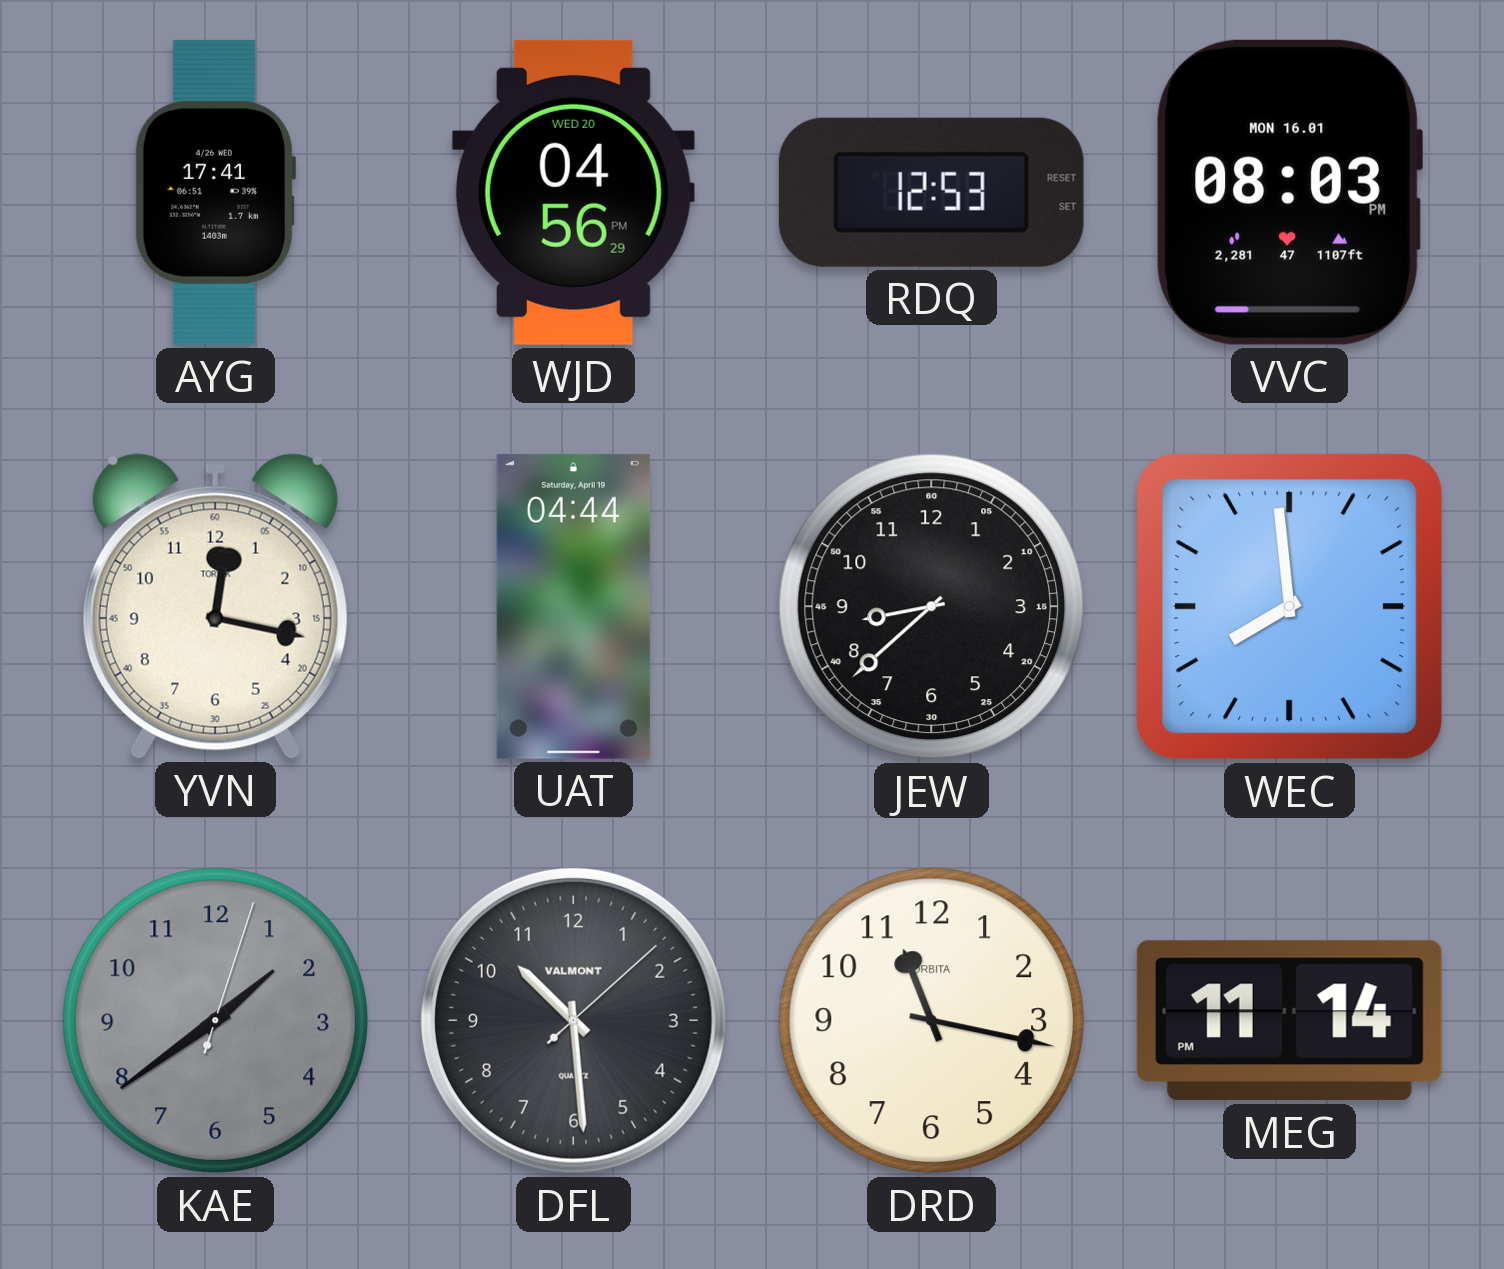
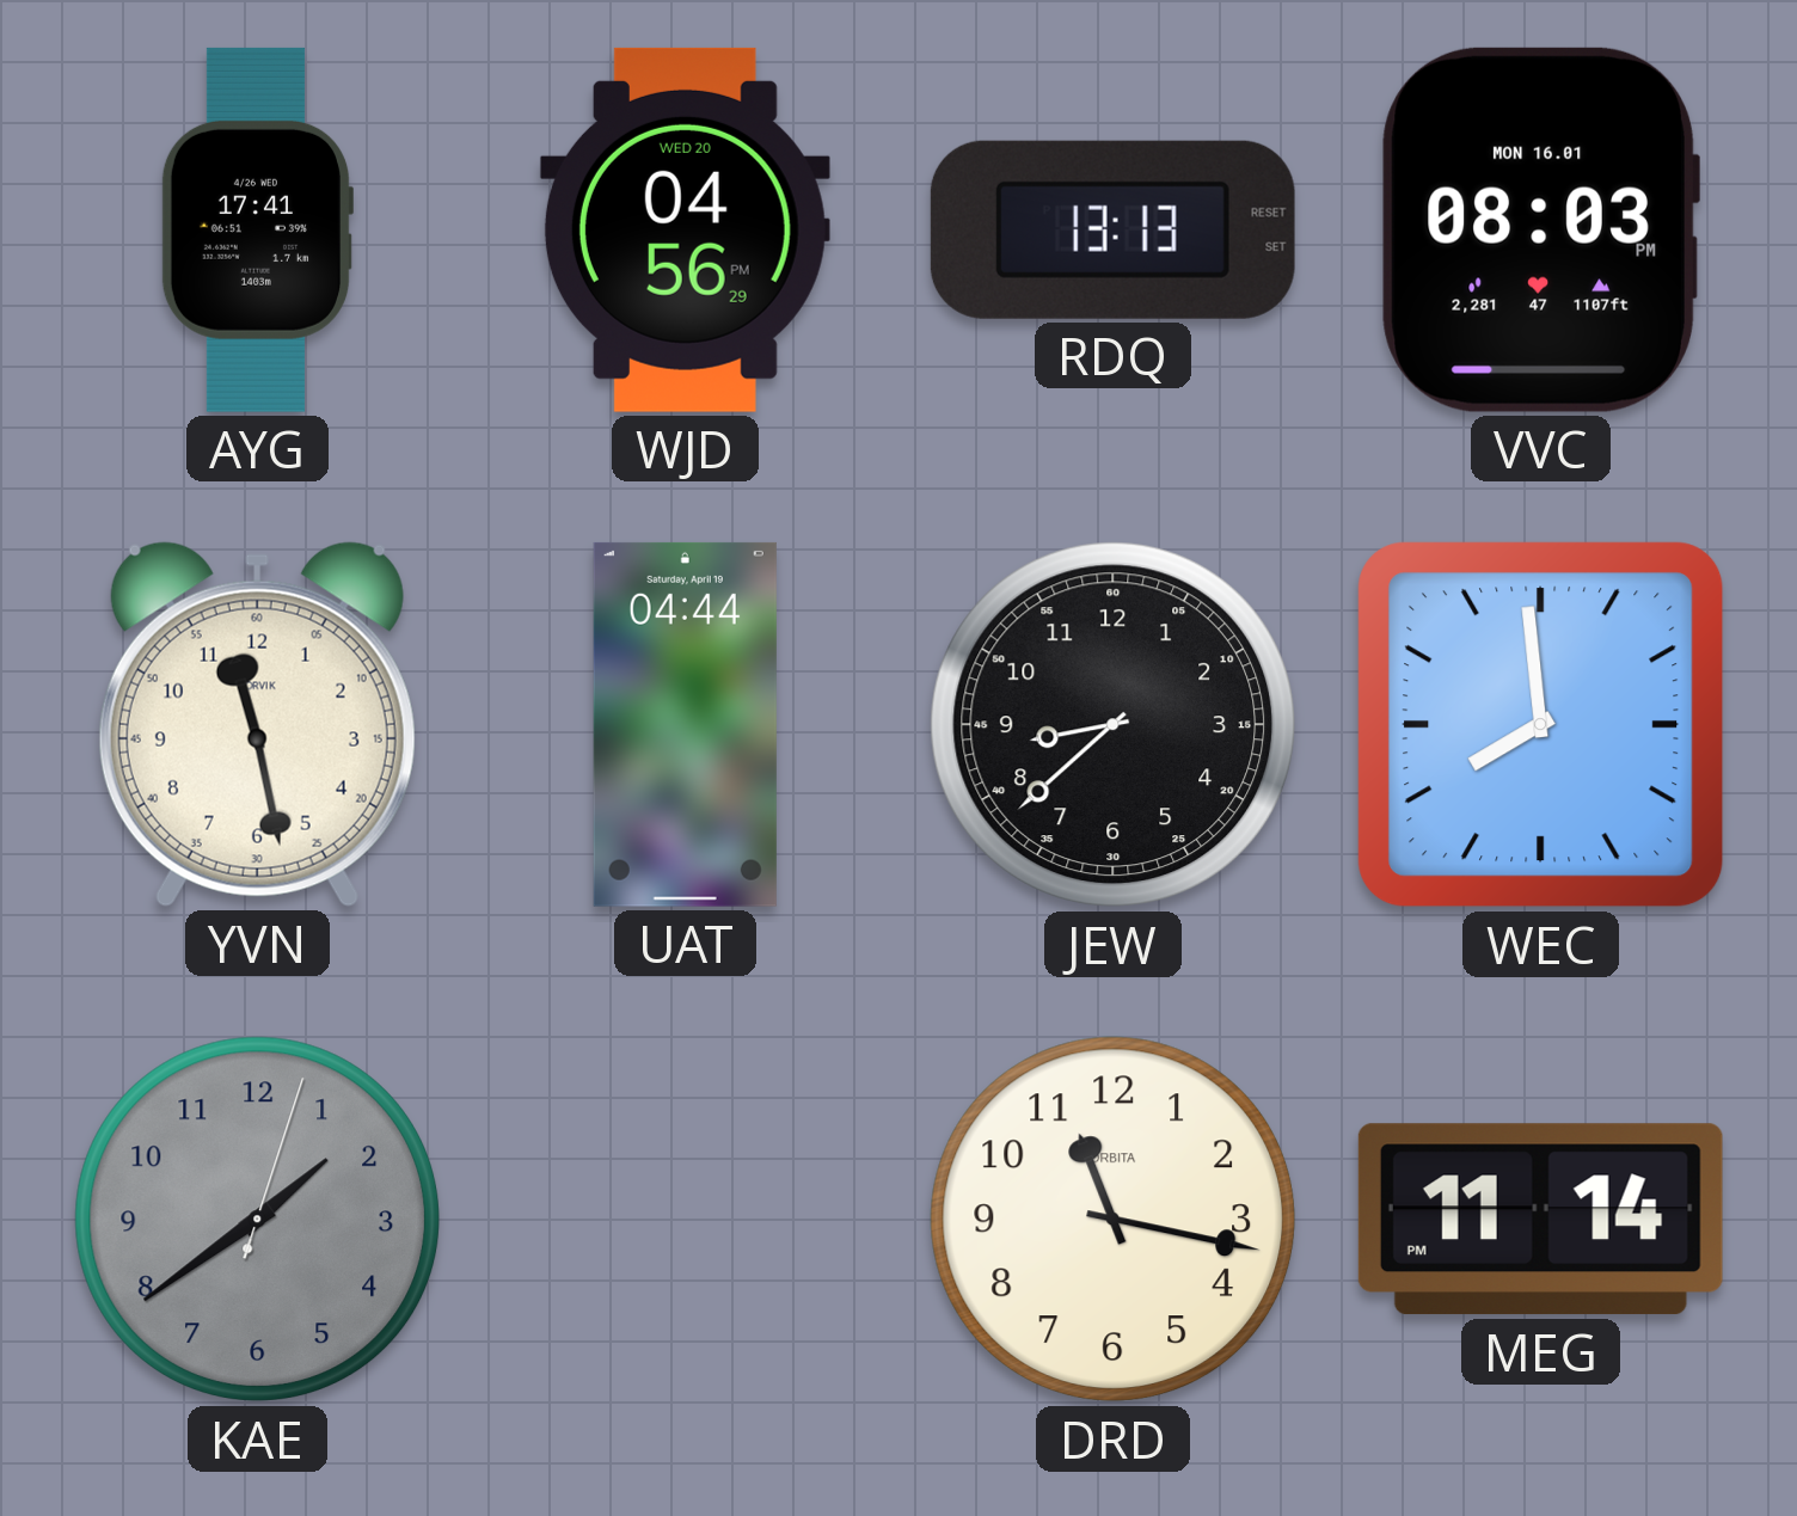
RDQ: 12:53 -> 13:13
YVN: 12:17 -> 11:28
DFL: 10:29 -> none
